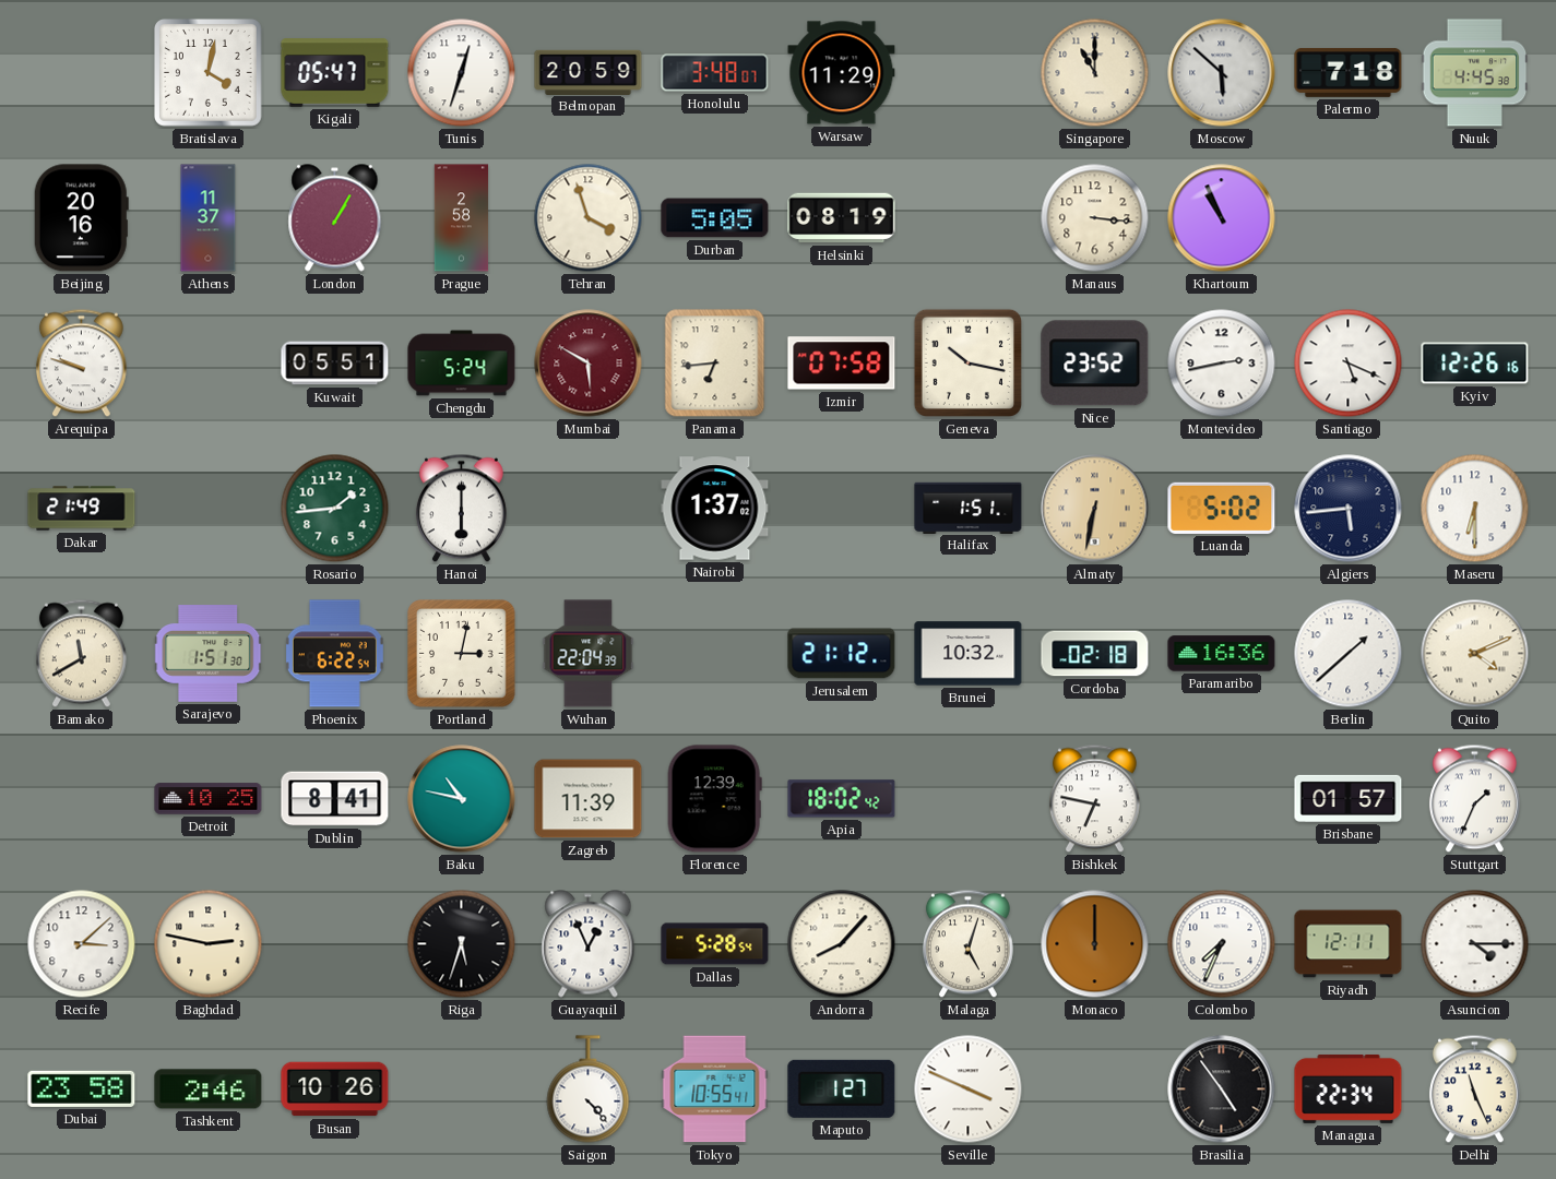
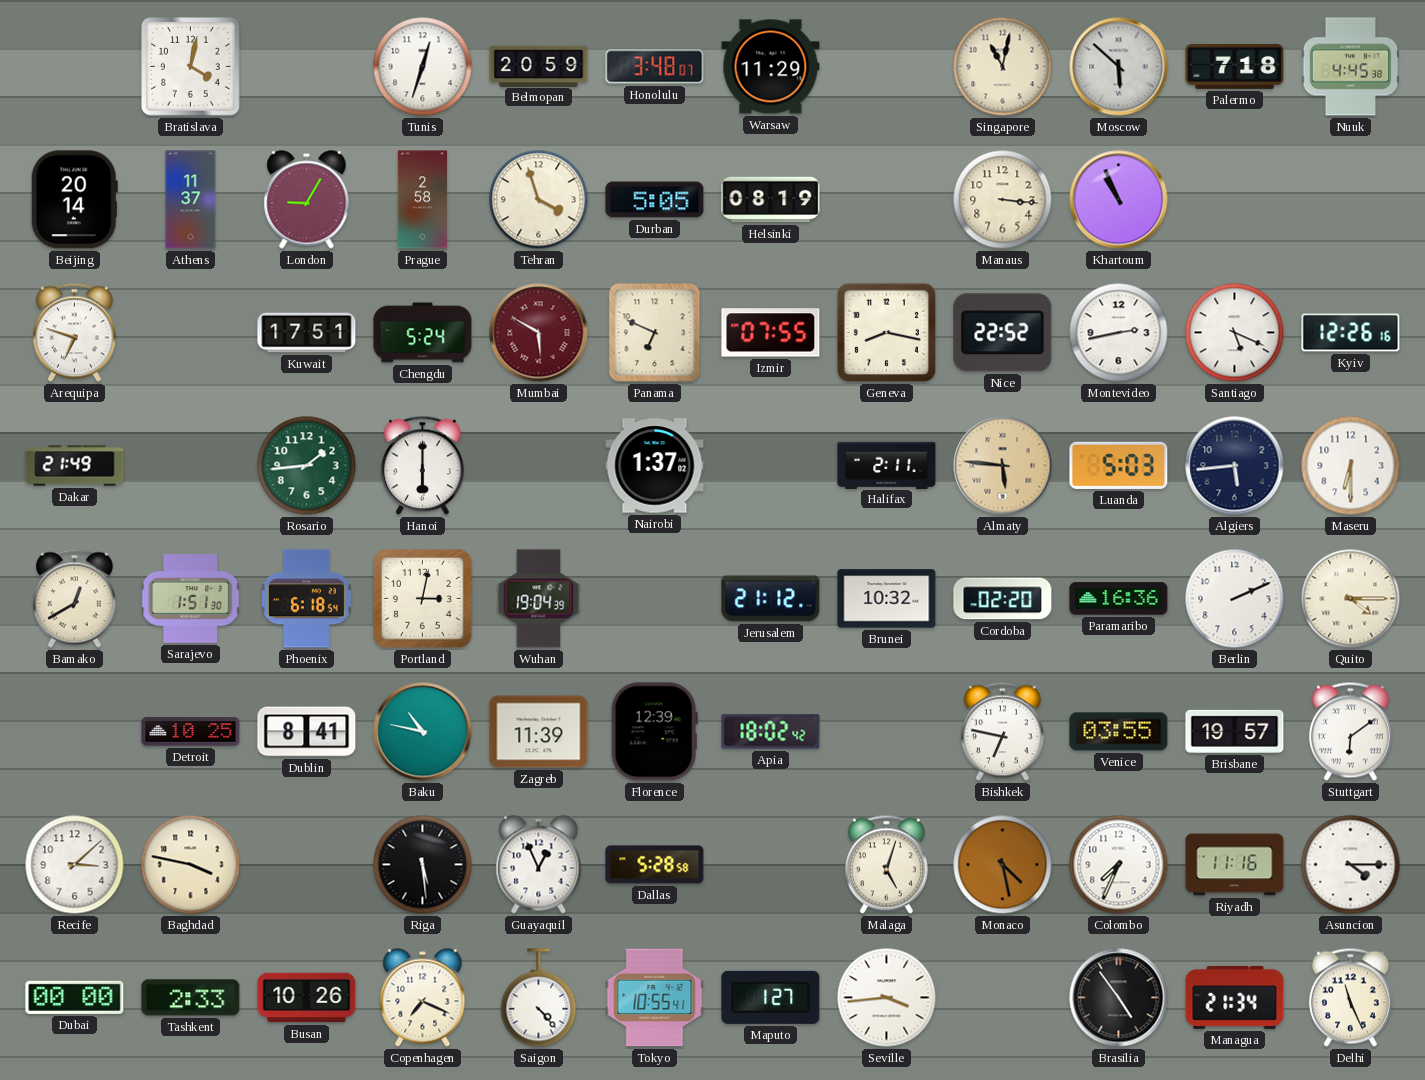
Kigali: 05:47 -> none
Singapore: 11:00 -> 11:02
Beijing: 20:16 -> 20:14
London: 1:05 -> 9:05
Arequipa: 9:48 -> 6:48
Kuwait: 05:51 -> 17:51
Panama: 6:44 -> 6:49
Izmir: 07:58 -> 07:55
Geneva: 10:17 -> 8:17
Nice: 23:52 -> 22:52
Halifax: 1:51 -> 2:11
Almaty: 6:32 -> 5:46
Luanda: 5:02 -> 5:03
Bamako: 11:40 -> 12:40
Phoenix: 6:22 -> 6:18
Wuhan: 22:04 -> 19:04
Cordoba: 02:18 -> 02:20
Berlin: 1:38 -> 2:11
Quito: 4:11 -> 4:15
Venice: none -> 03:55
Brisbane: 01:57 -> 19:57
Stuttgart: 1:34 -> 6:09
Baghdad: 2:47 -> 3:47
Riga: 5:33 -> 5:29
Dallas: 5:28:54 -> 5:28:58
Andorra: 8:07 -> none
Monaco: 12:00 -> 4:28
Riyadh: 12:11 -> 11:16
Dubai: 23:58 -> 00:00
Tashkent: 2:46 -> 2:33
Copenhagen: none -> 7:19
Seville: 3:49 -> 3:44
Managua: 22:34 -> 21:34
